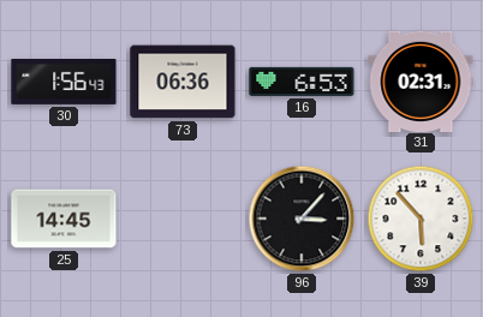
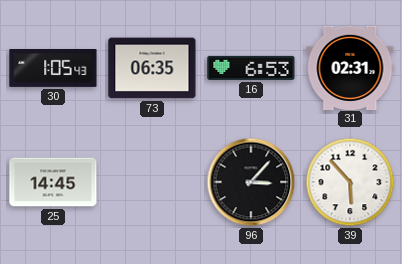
30: 1:56 -> 1:05
73: 06:36 -> 06:35
